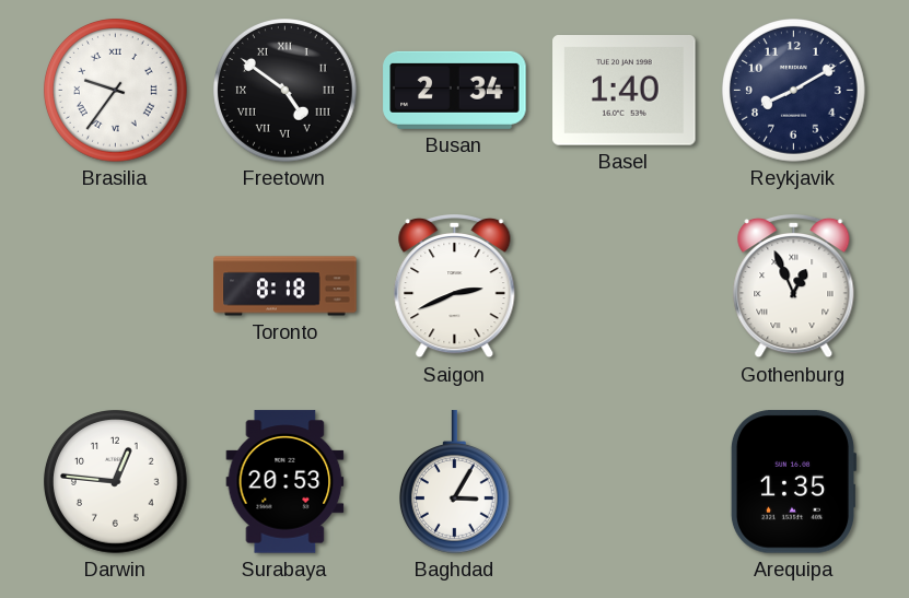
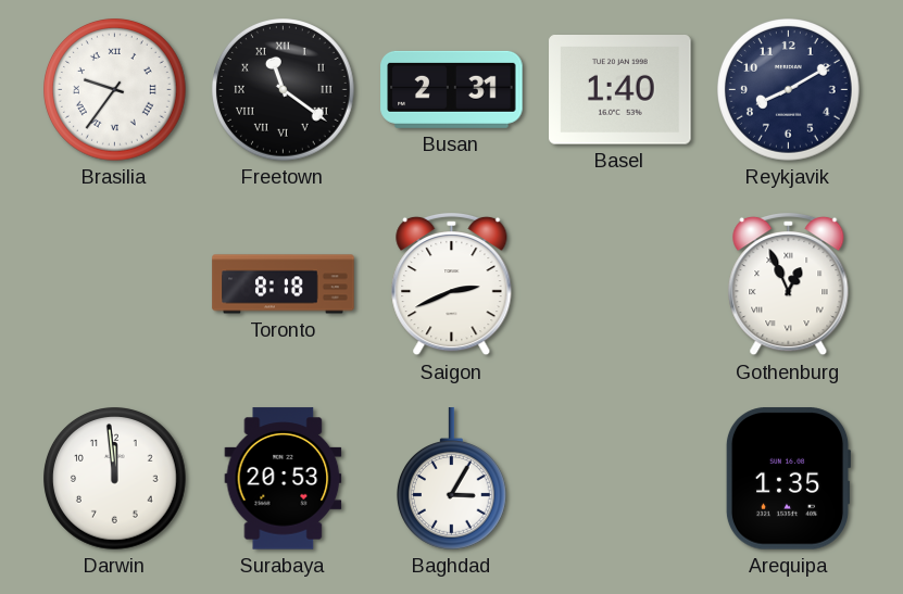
Freetown: 4:51 -> 11:21
Busan: 2:34 -> 2:31
Darwin: 12:46 -> 11:59
